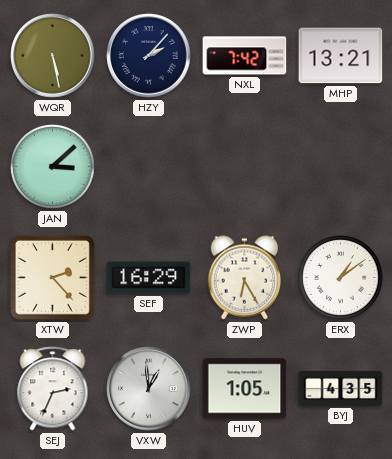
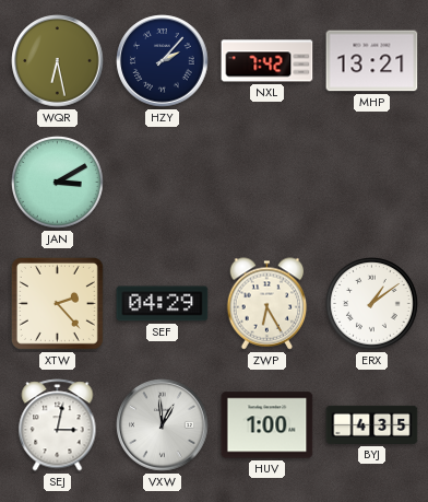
WQR: 5:28 -> 6:28
JAN: 3:08 -> 3:10
SEF: 16:29 -> 04:29
SEJ: 2:34 -> 3:02
HUV: 1:05 -> 1:00
